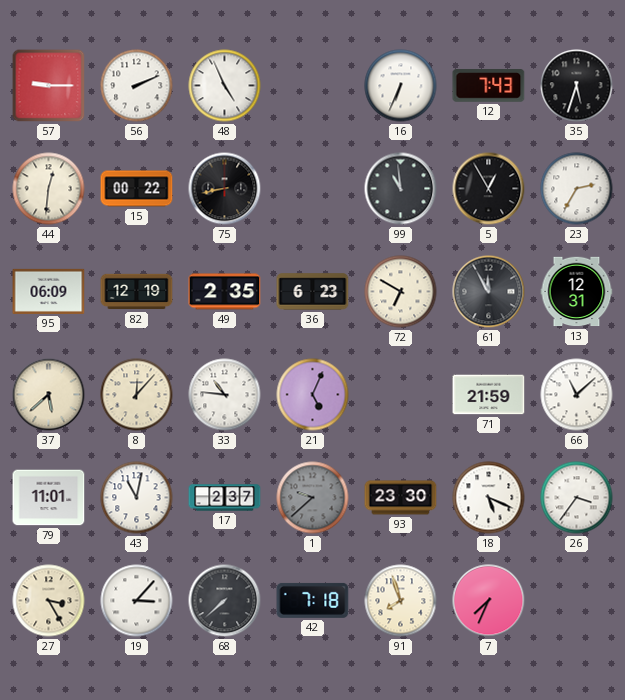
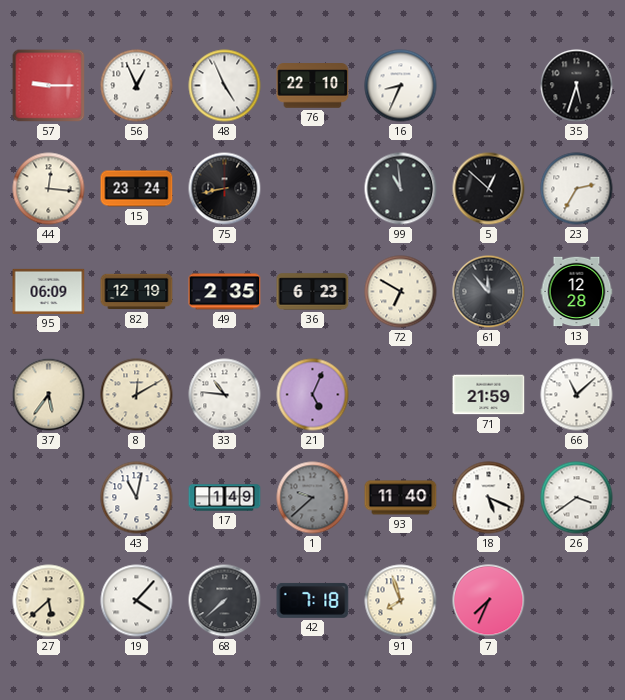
56: 2:11 -> 12:56
76: none -> 22:10
16: 6:34 -> 8:34
12: 7:43 -> none
44: 12:31 -> 12:16
15: 00:22 -> 23:24
5: 12:55 -> 12:52
61: 11:55 -> 11:53
13: 12:31 -> 12:28
37: 5:38 -> 5:36
8: 12:07 -> 12:10
79: 11:01 -> none
17: 2:37 -> 1:49
93: 23:30 -> 11:40
26: 3:36 -> 3:39
27: 3:25 -> 5:38
19: 3:07 -> 4:07
